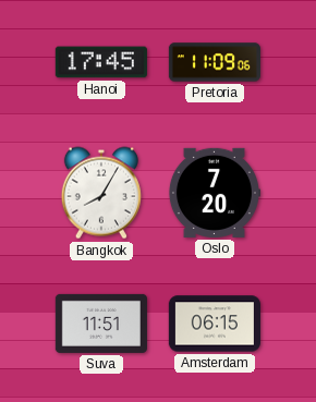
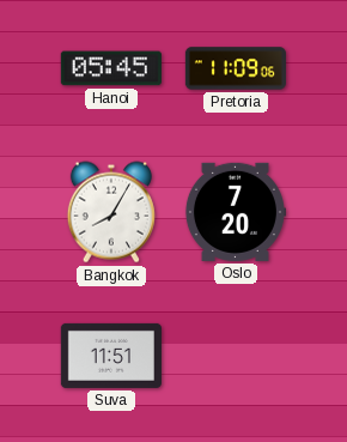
Hanoi: 17:45 -> 05:45
Amsterdam: 06:15 -> none
